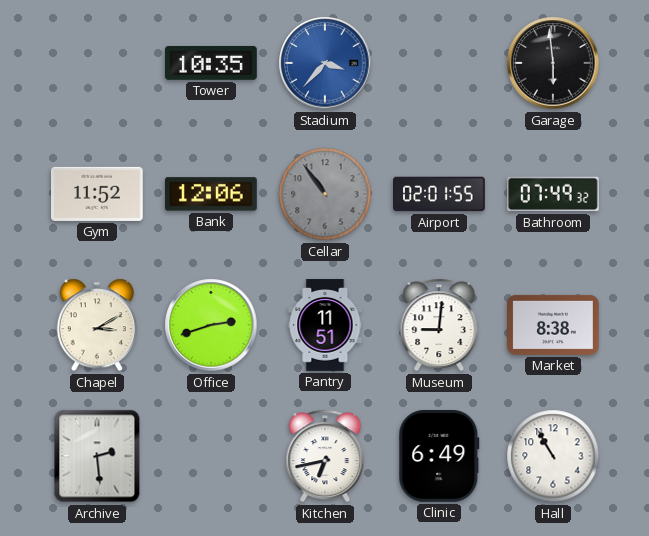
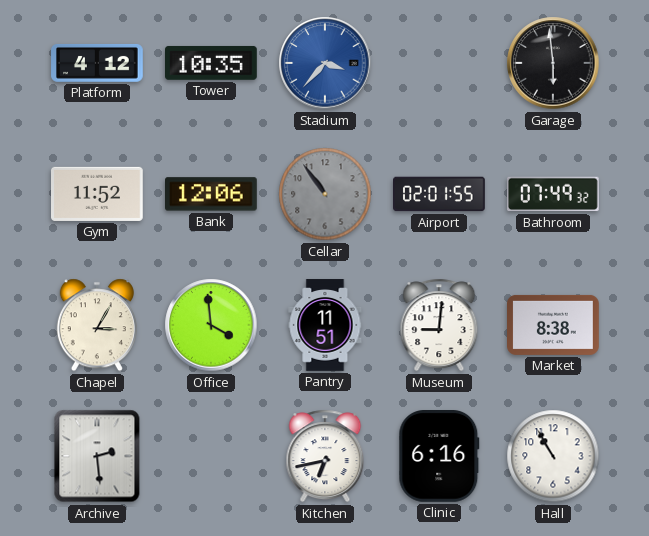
Platform: none -> 4:12
Chapel: 3:10 -> 3:05
Office: 2:42 -> 3:59
Clinic: 6:49 -> 6:16
